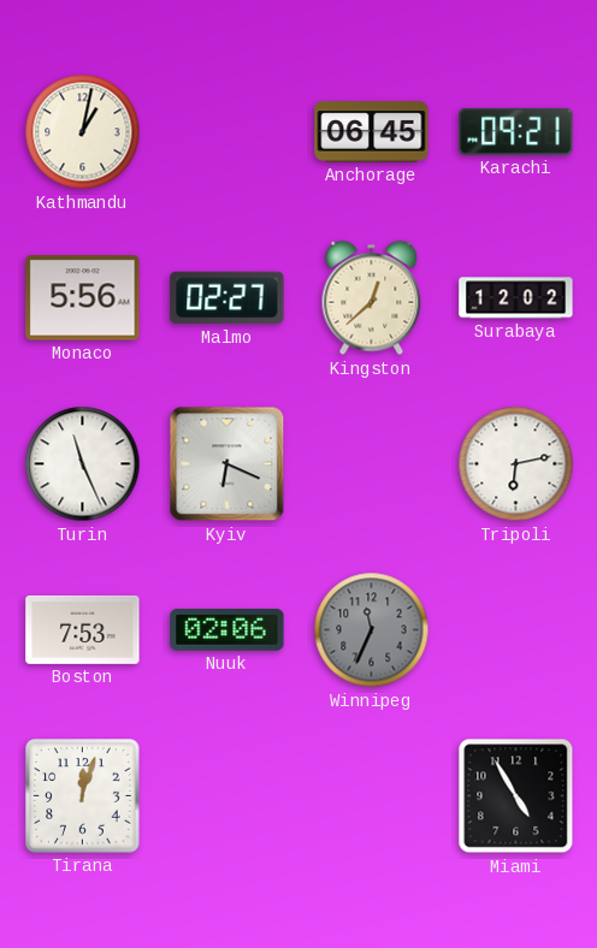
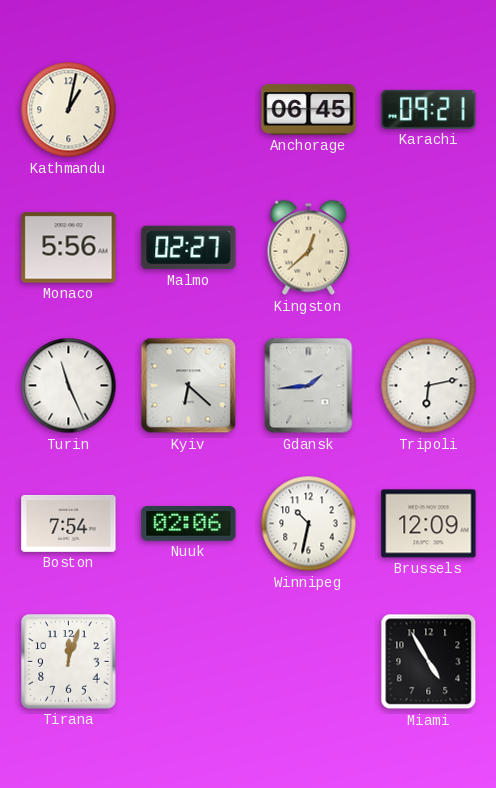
Surabaya: 12:02 -> none
Kyiv: 6:19 -> 6:22
Gdansk: none -> 1:44
Boston: 7:53 -> 7:54
Winnipeg: 11:34 -> 10:32
Winnipeg dial: grey -> white
Brussels: none -> 12:09
